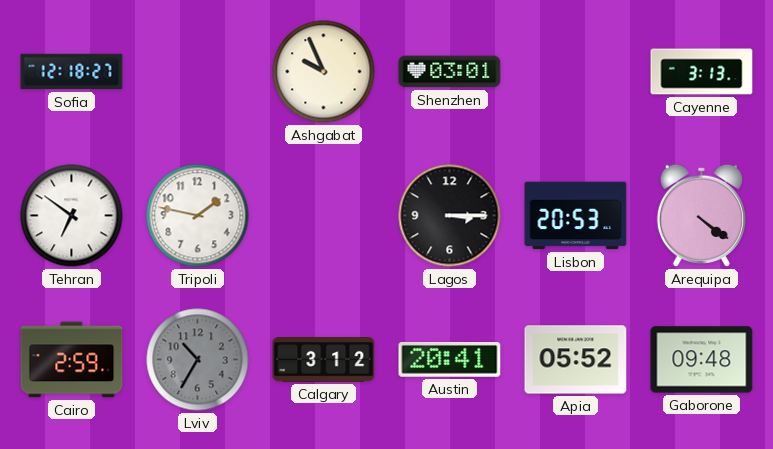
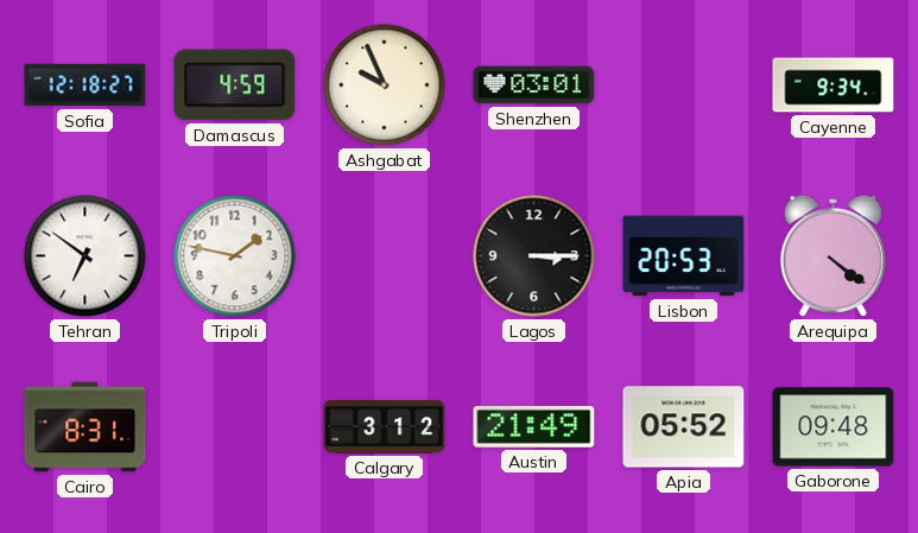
Damascus: none -> 4:59
Cayenne: 3:13 -> 9:34
Cairo: 2:59 -> 8:31
Lviv: 10:35 -> none
Austin: 20:41 -> 21:49
